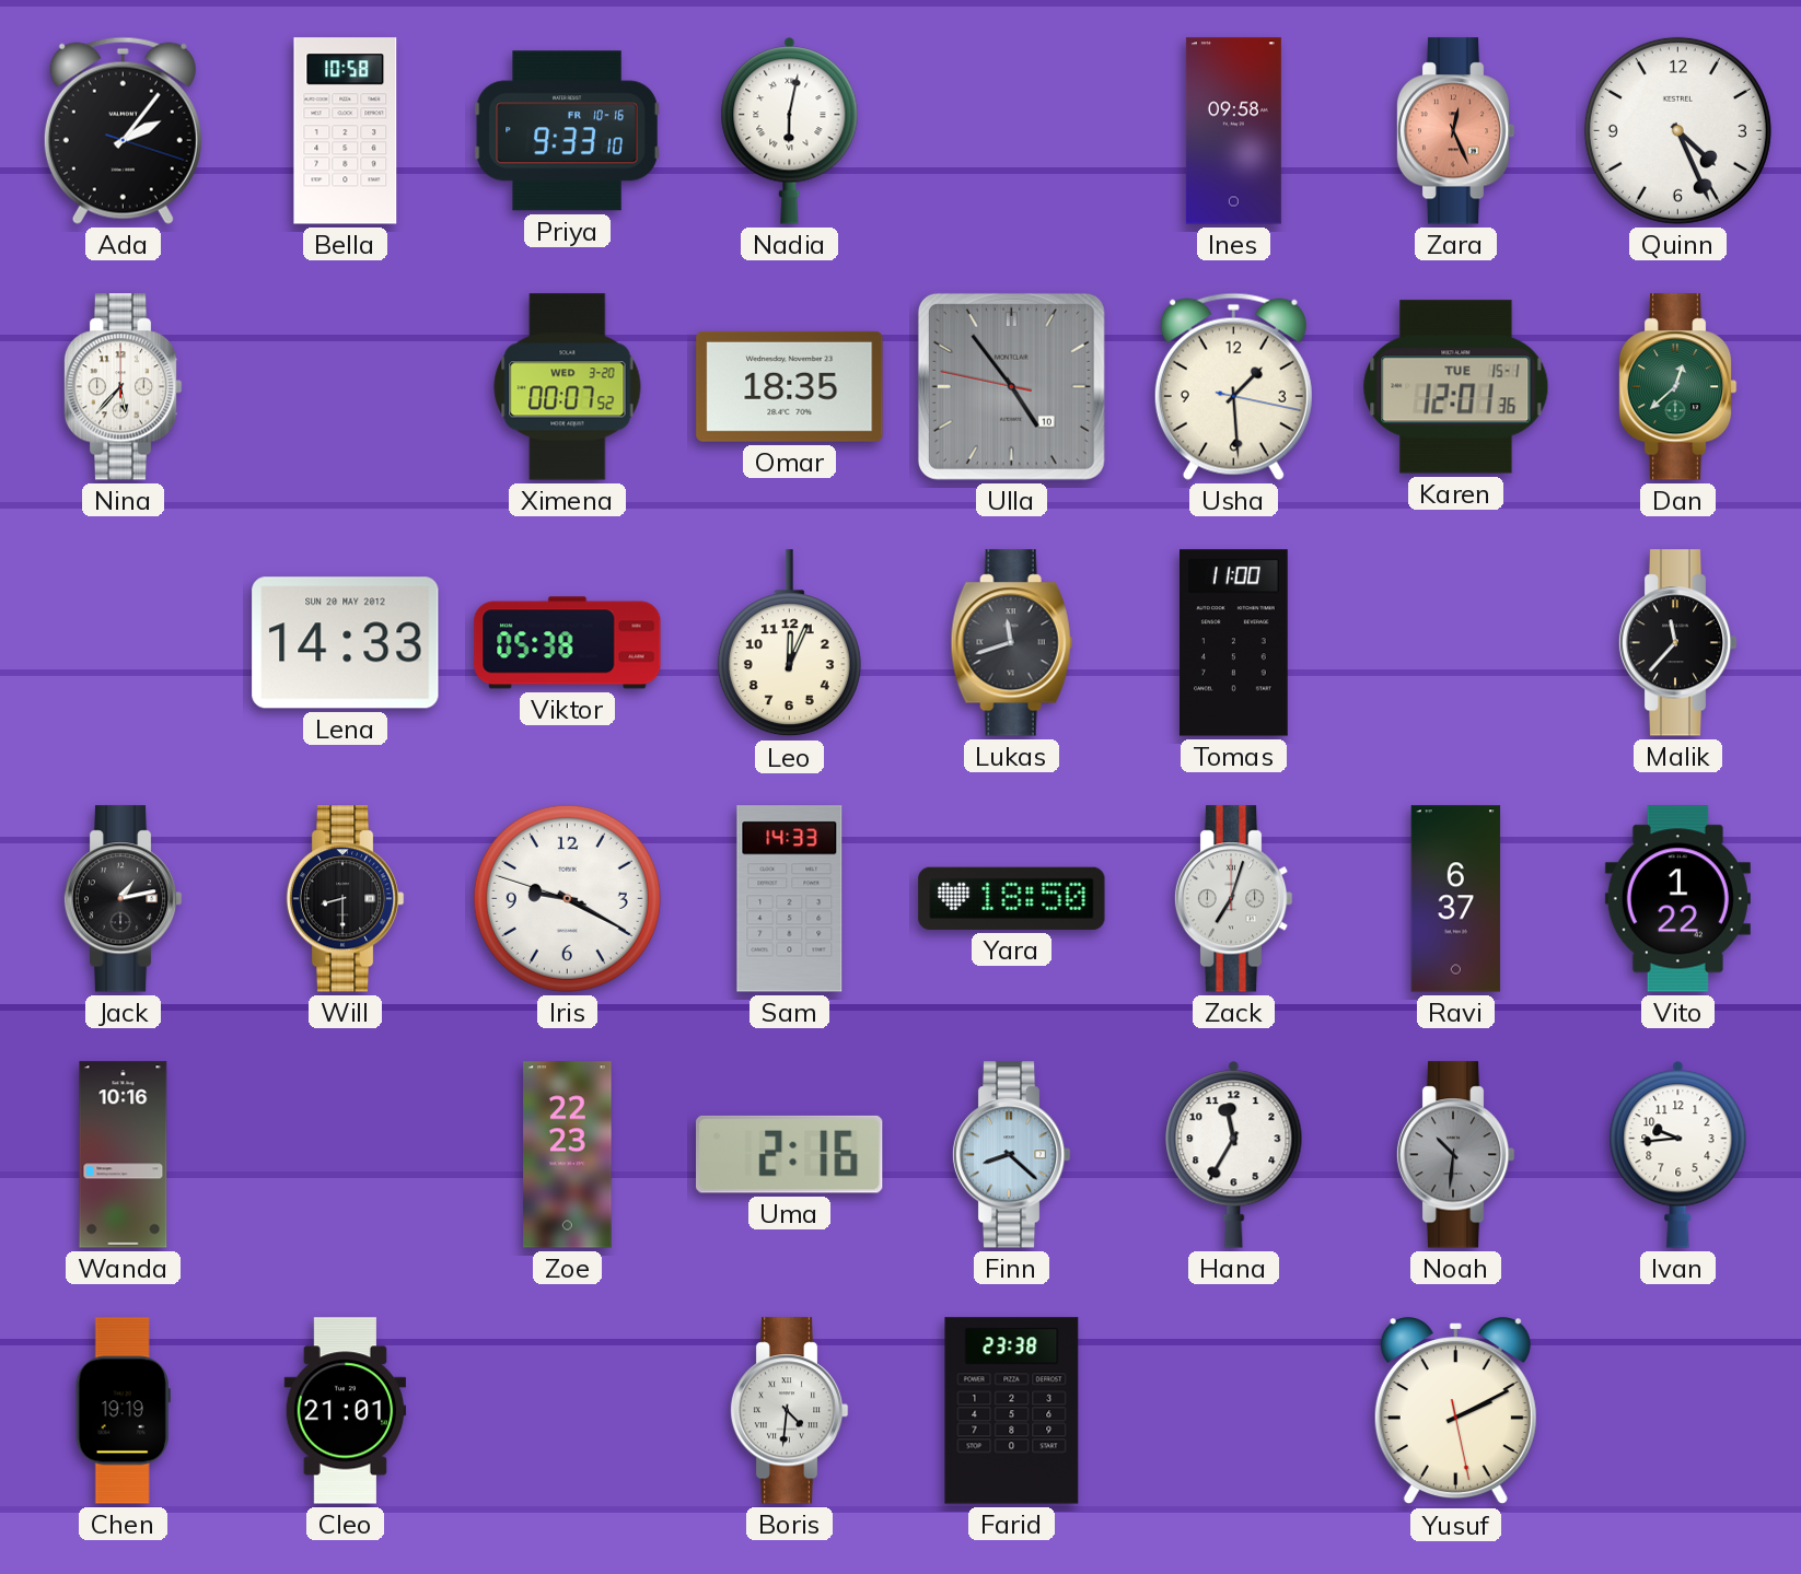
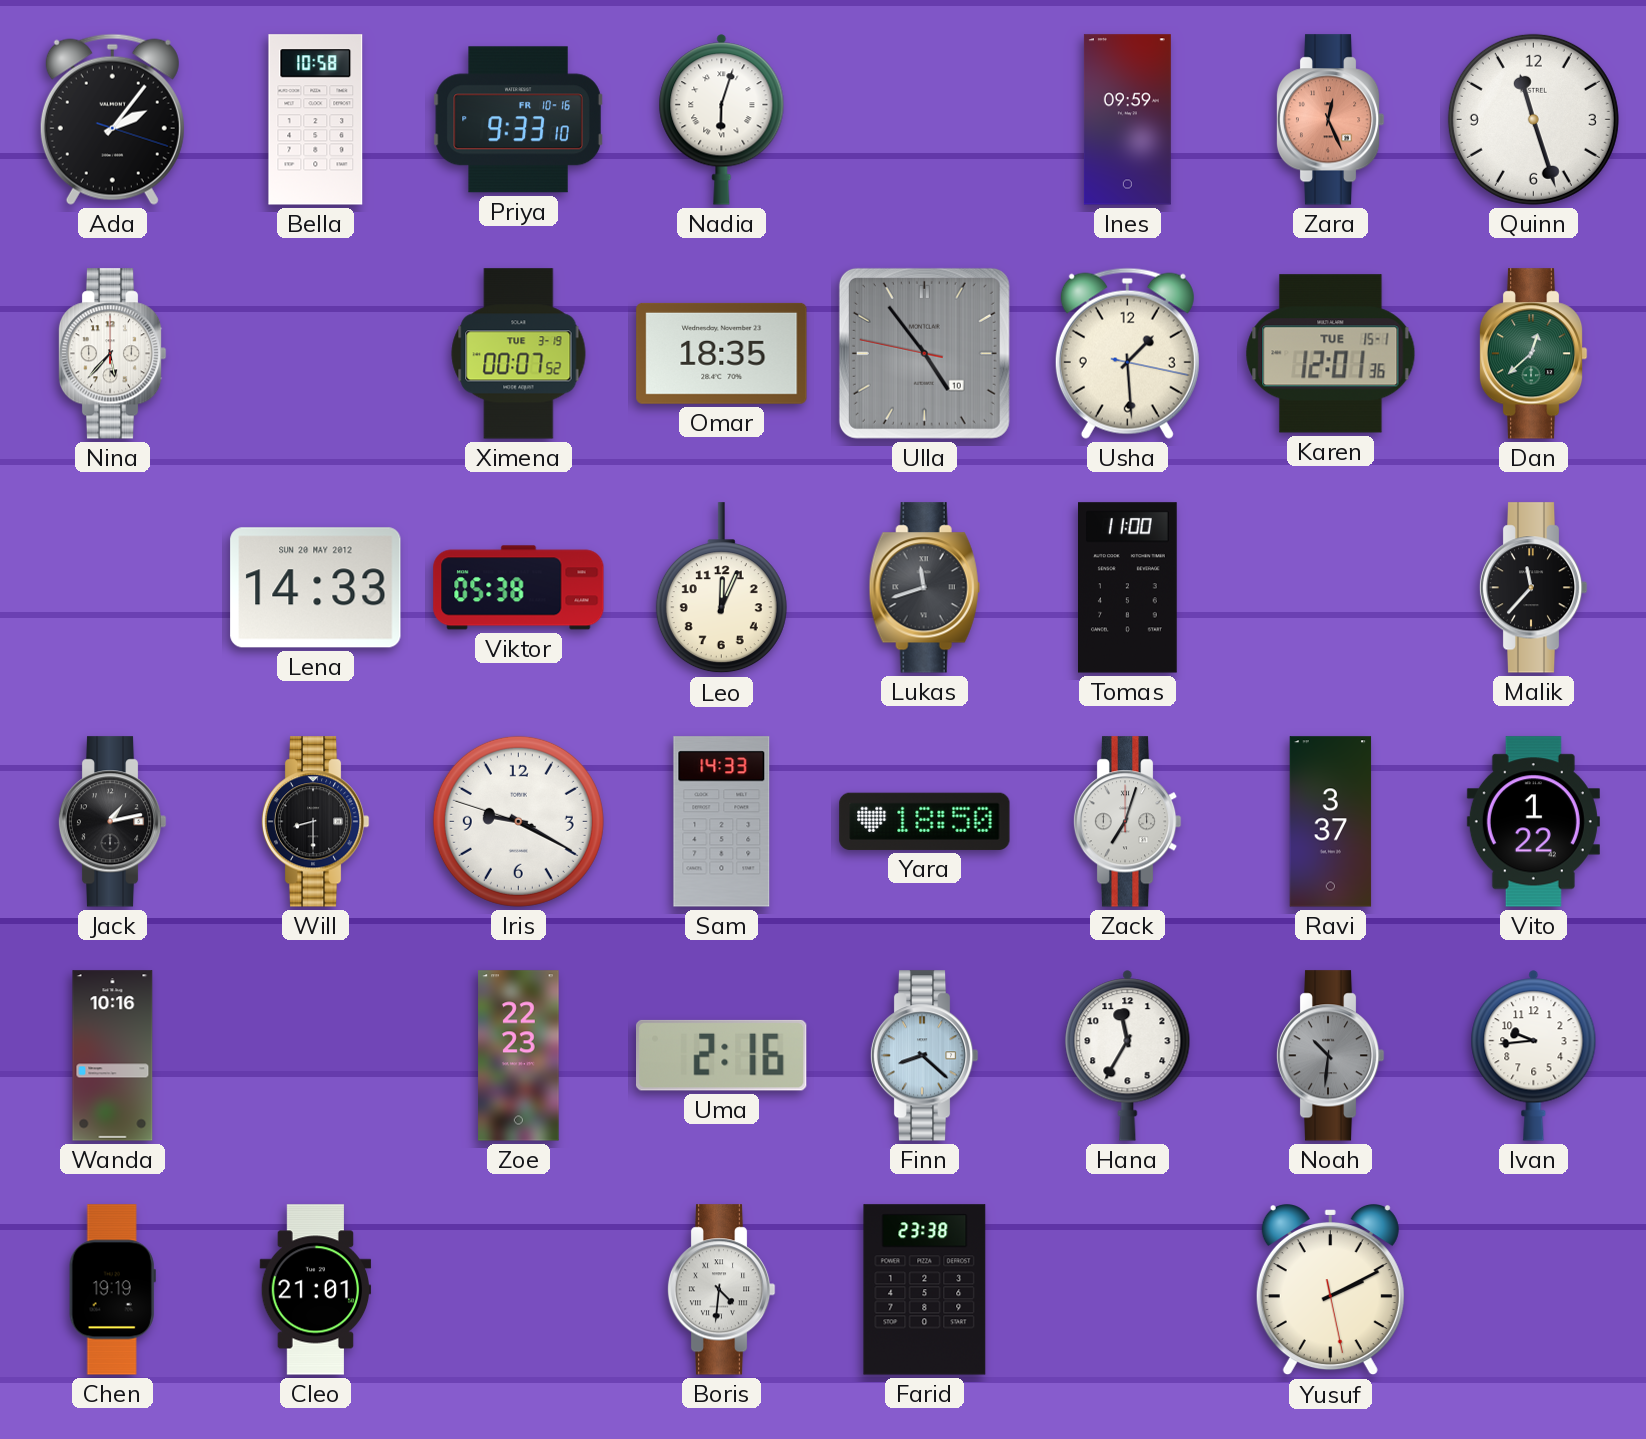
Nadia: 6:02 -> 6:03
Ines: 09:58 -> 09:59
Quinn: 4:26 -> 11:27
Ximena date: WED 3-20 -> TUE 3-19
Ravi: 6:37 -> 3:37
